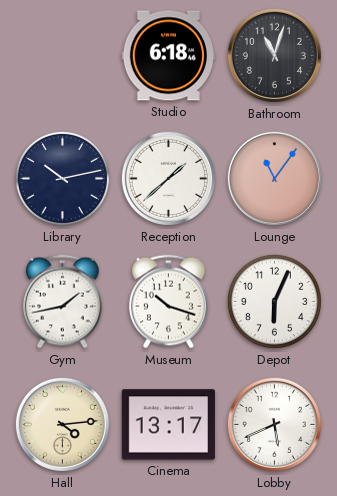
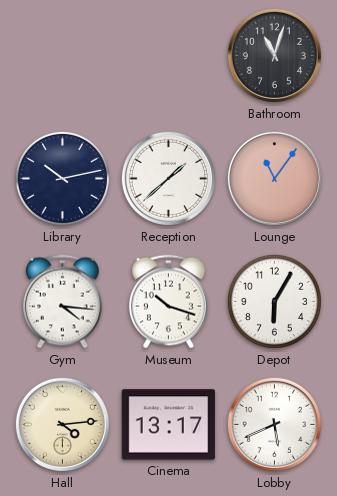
Studio: 6:18 -> none
Gym: 1:43 -> 4:16
Depot: 6:04 -> 6:05
